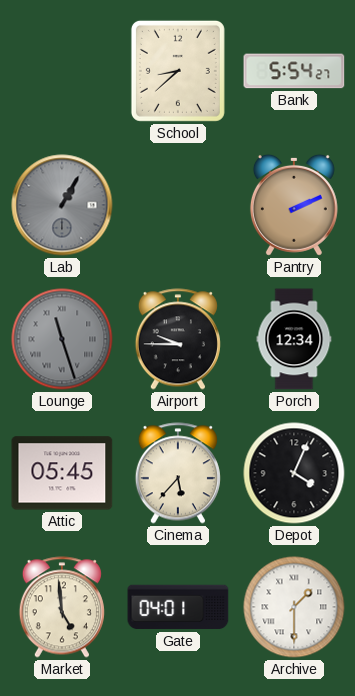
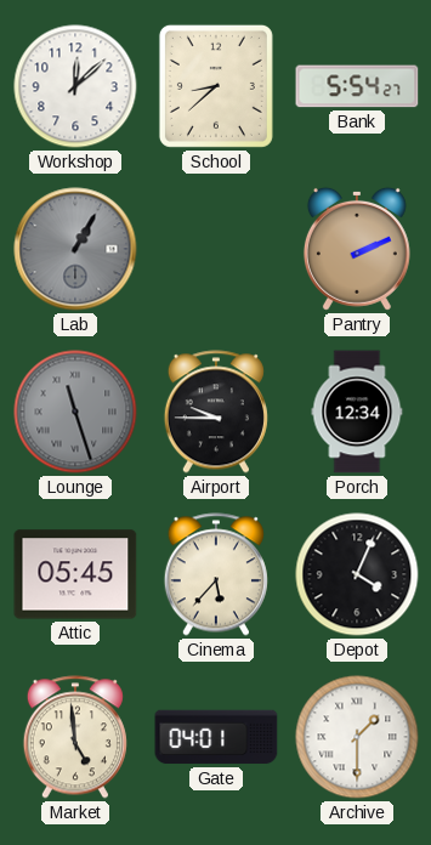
Workshop: none -> 12:08
